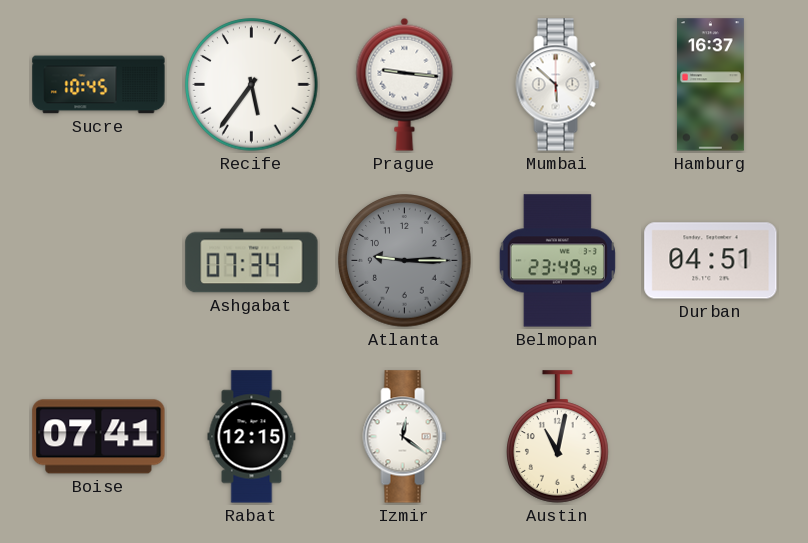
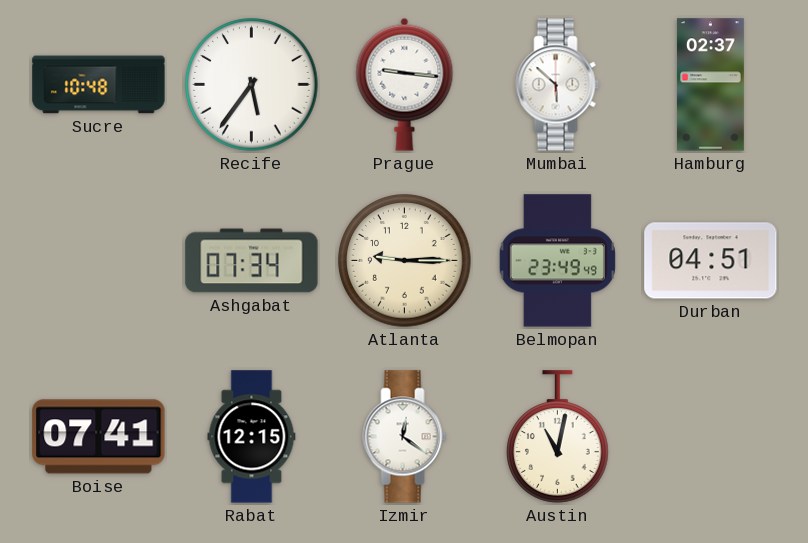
Sucre: 10:45 -> 10:48
Hamburg: 16:37 -> 02:37
Atlanta dial: grey -> cream
